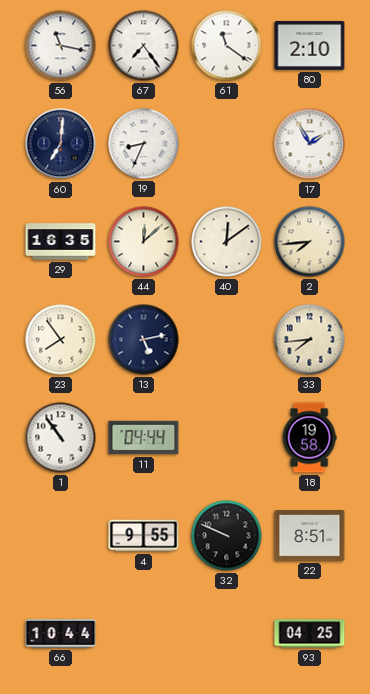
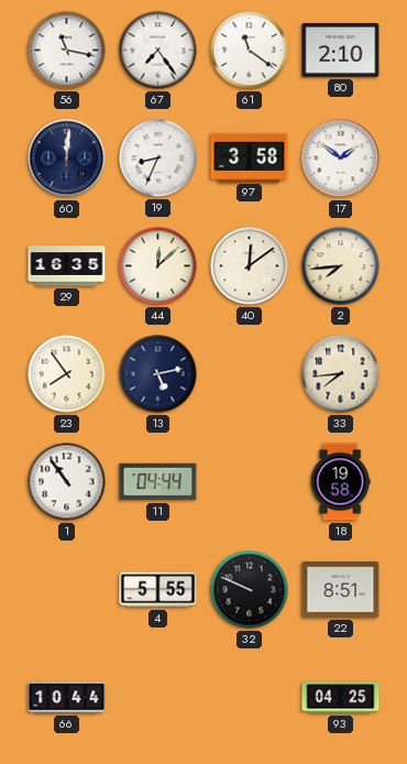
60: 7:01 -> 12:01
97: none -> 3:58
17: 1:55 -> 1:51
4: 9:55 -> 5:55
